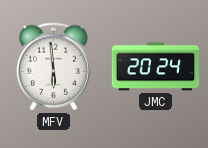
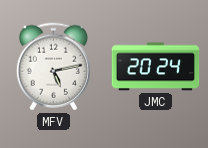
MFV: 5:59 -> 5:13
